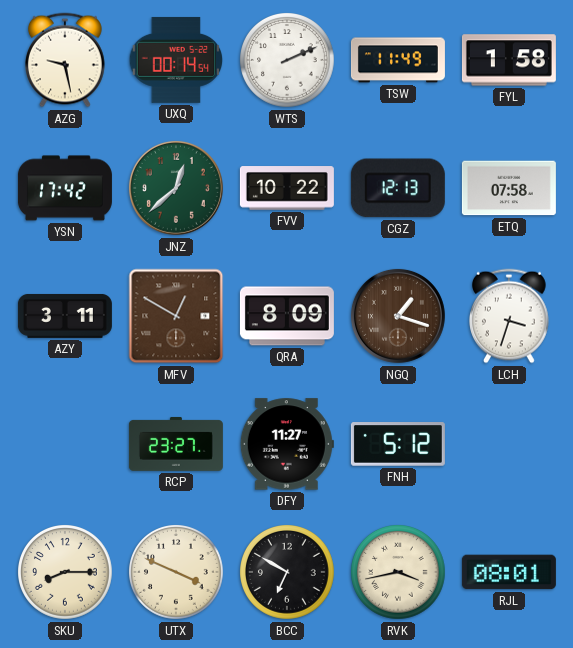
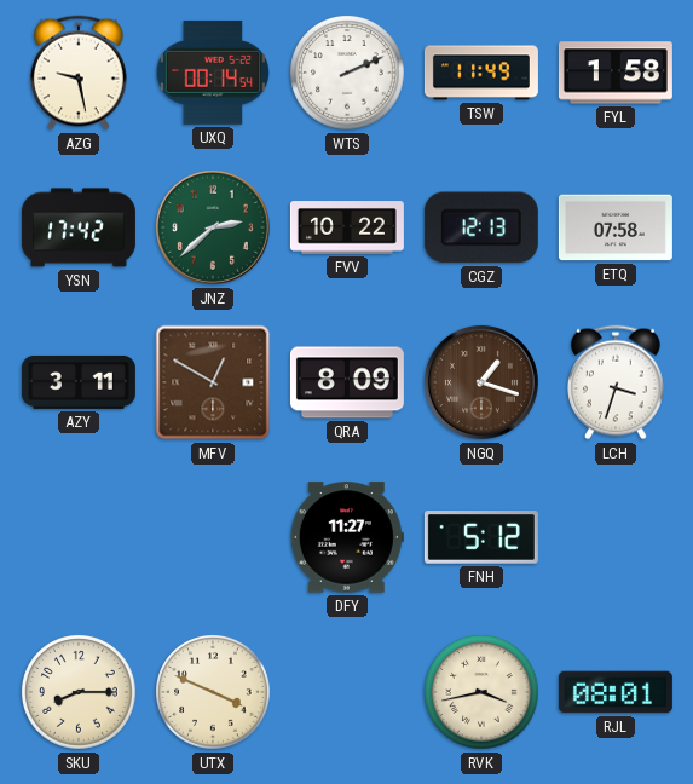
JNZ: 12:38 -> 2:38
RCP: 23:27 -> none
BCC: 6:50 -> none
